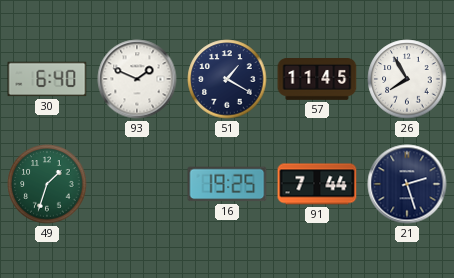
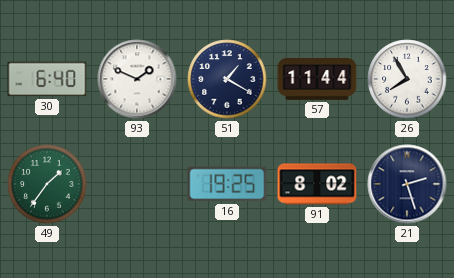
57: 11:45 -> 11:44
49: 1:33 -> 1:36
91: 7:44 -> 8:02
